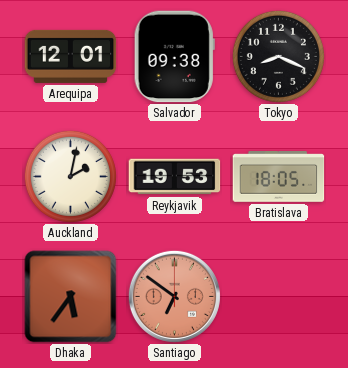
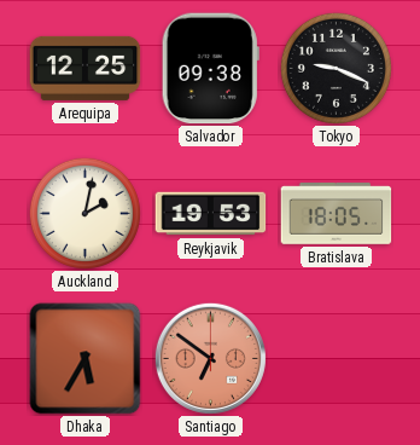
Arequipa: 12:01 -> 12:25
Tokyo: 8:19 -> 9:19
Dhaka: 5:36 -> 5:35
